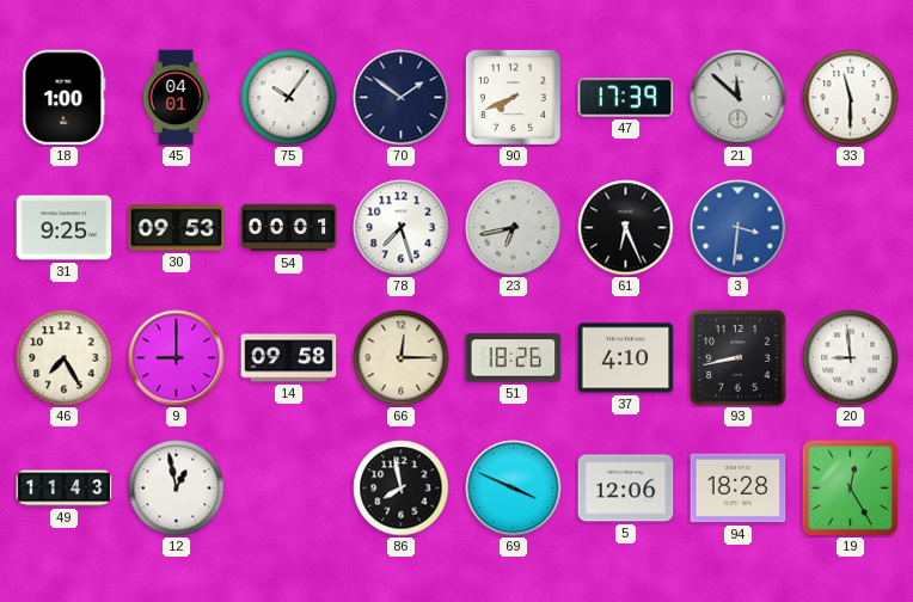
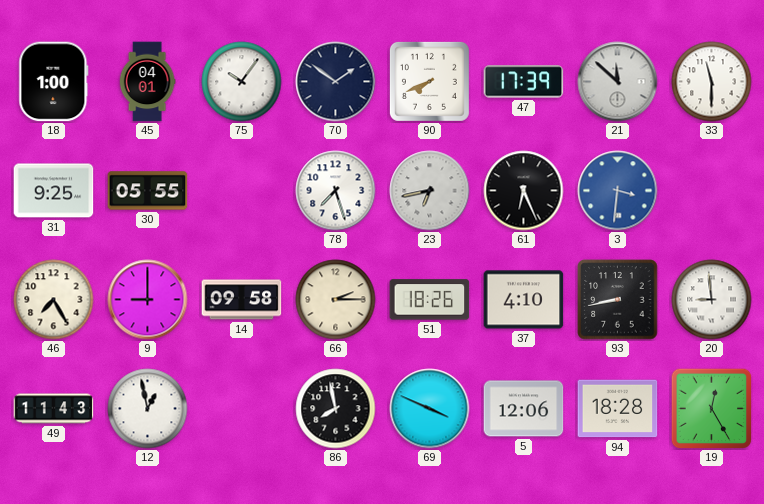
30: 09:53 -> 05:55
54: 00:01 -> none
66: 12:15 -> 2:15
